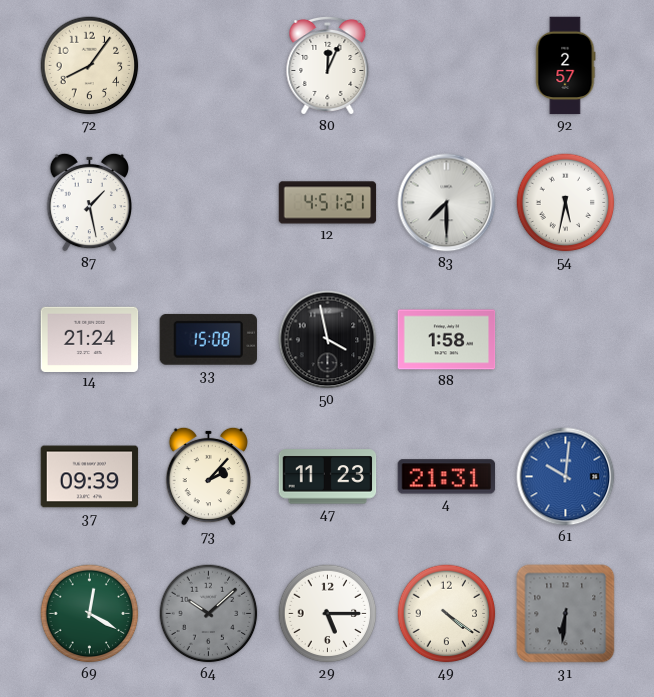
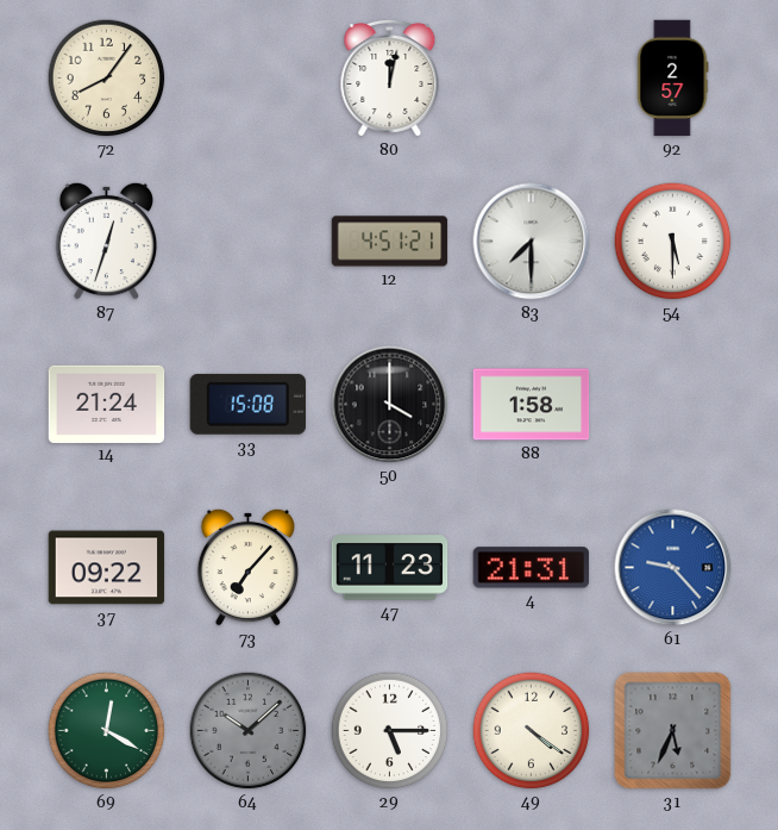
80: 12:04 -> 12:02
87: 1:28 -> 12:33
54: 5:32 -> 5:30
50: 3:58 -> 4:00
37: 09:39 -> 09:22
73: 2:07 -> 7:07
61: 10:01 -> 9:23
31: 6:31 -> 5:34
